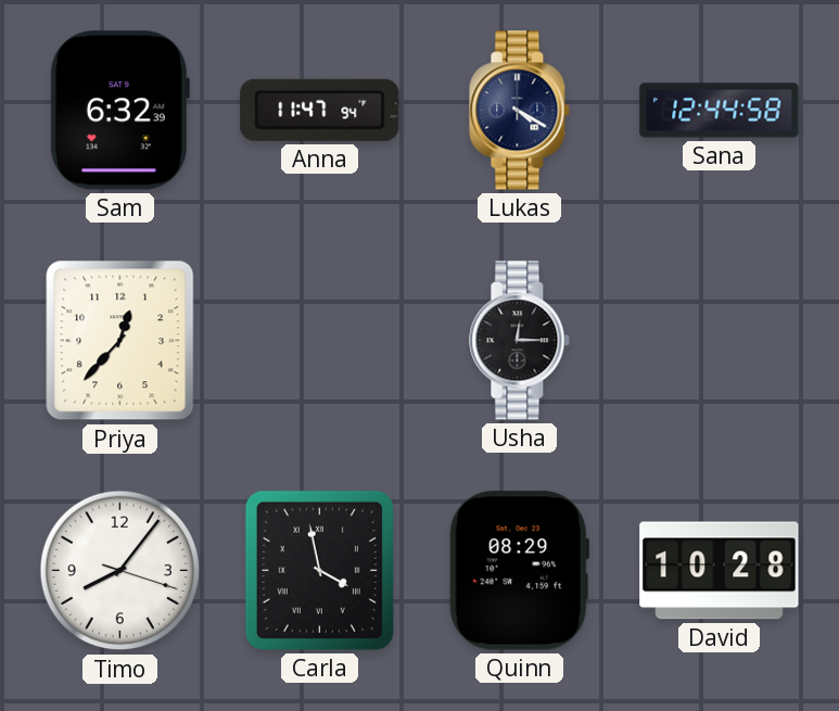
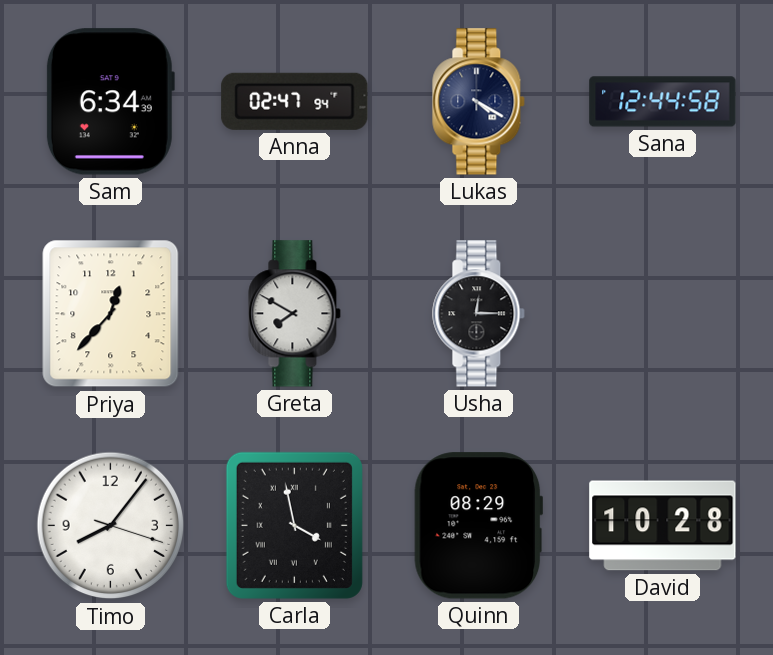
Sam: 6:32 -> 6:34
Anna: 11:47 -> 02:47
Greta: none -> 7:50
